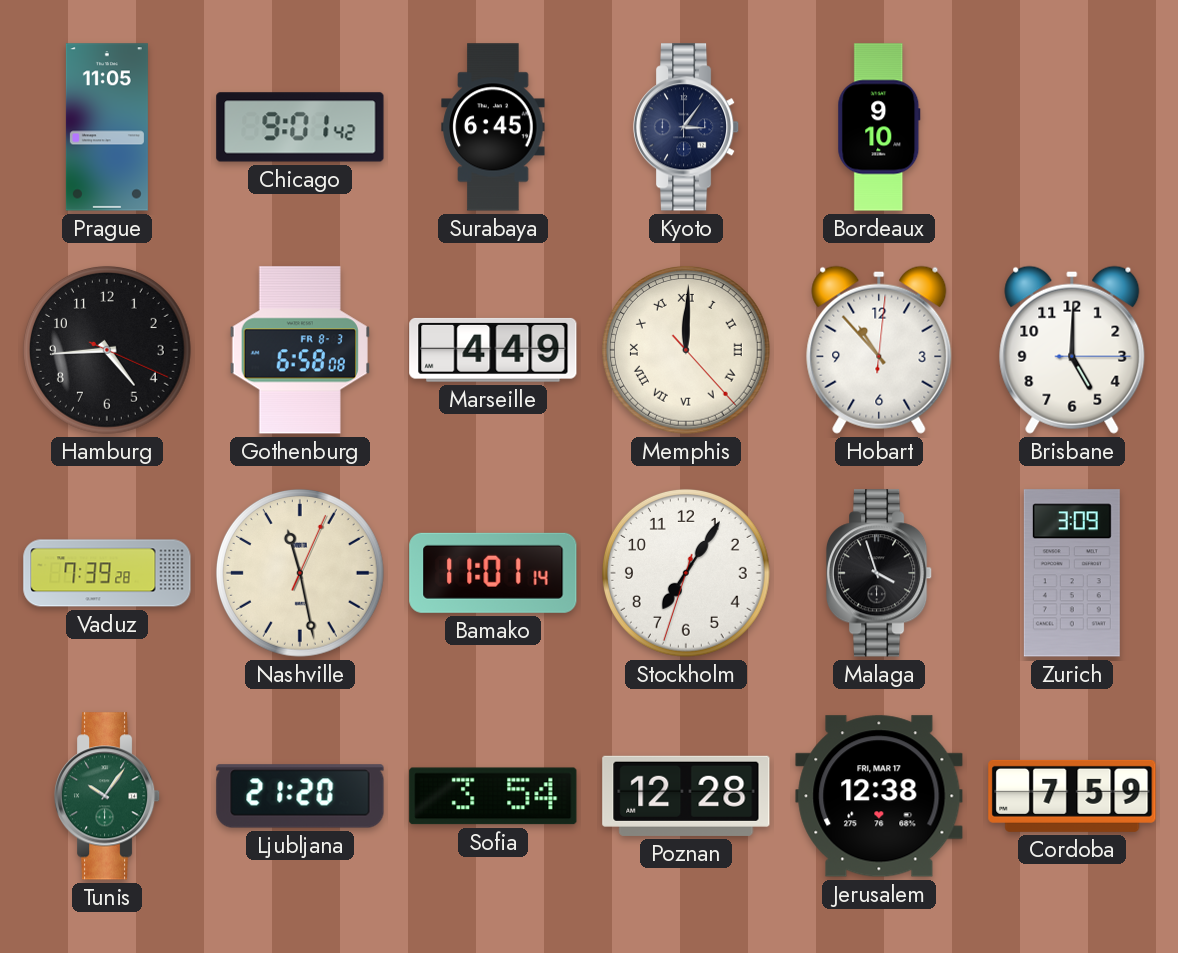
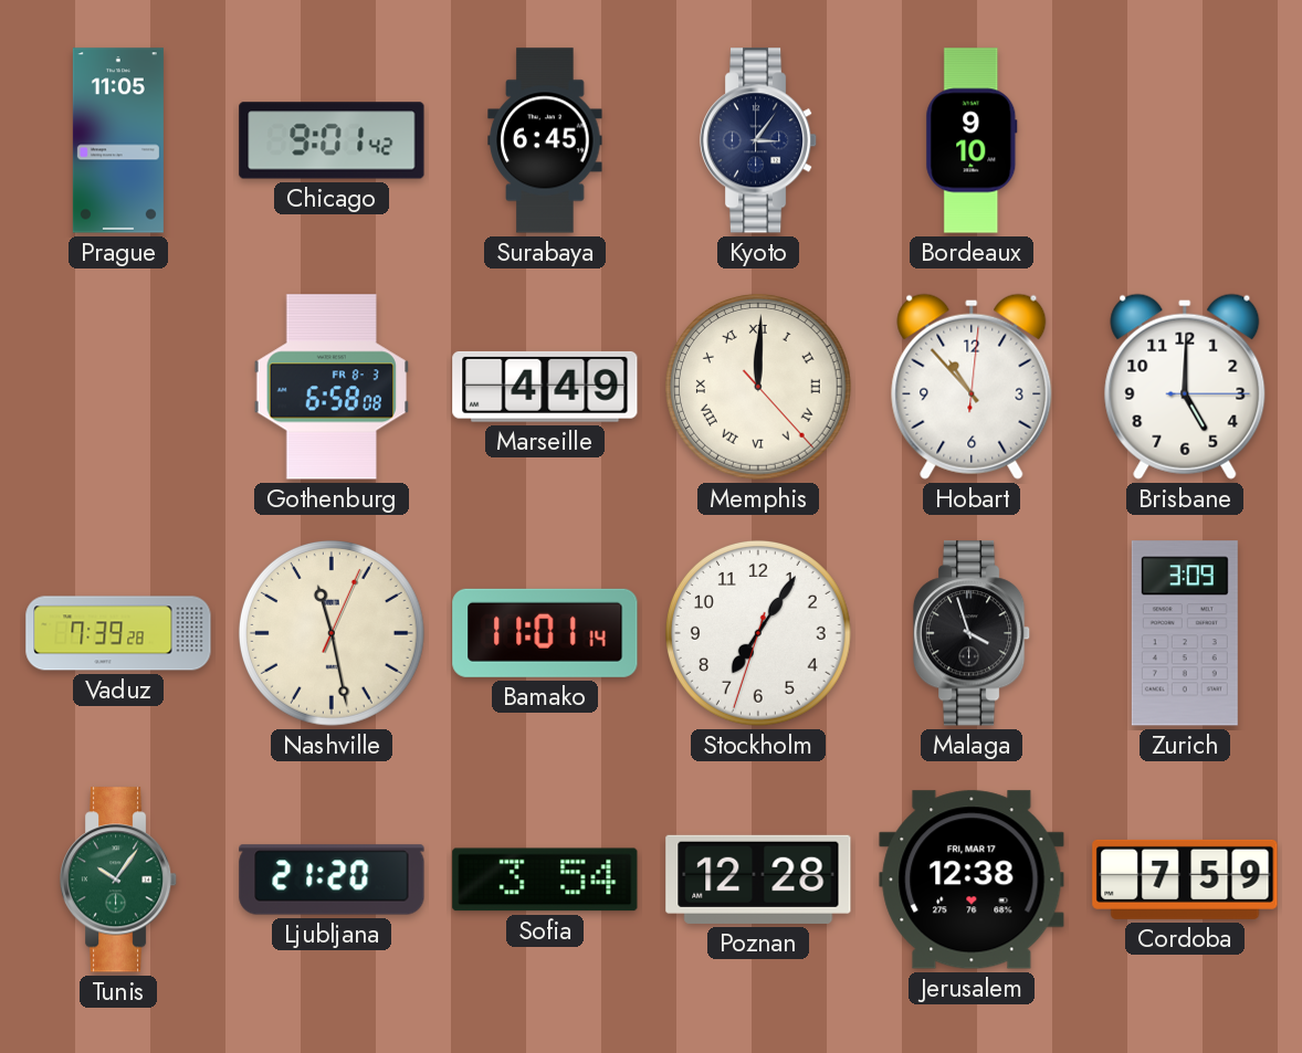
Hamburg: 4:44 -> none
